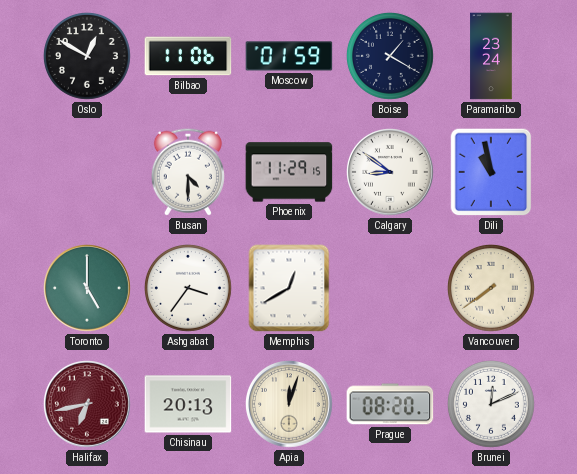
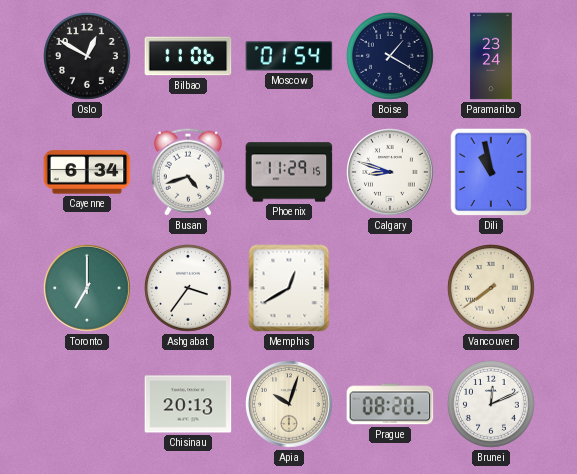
Moscow: 01:59 -> 01:54
Cayenne: none -> 6:34
Busan: 4:30 -> 4:42
Calgary: 8:51 -> 8:48
Toronto: 5:00 -> 7:00
Halifax: 6:43 -> none
Apia: 12:03 -> 10:03
